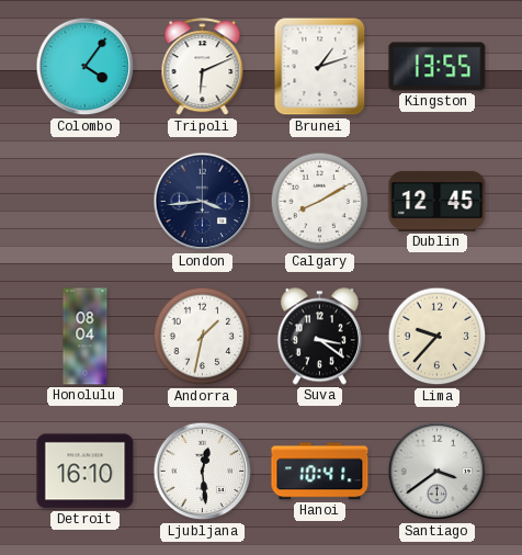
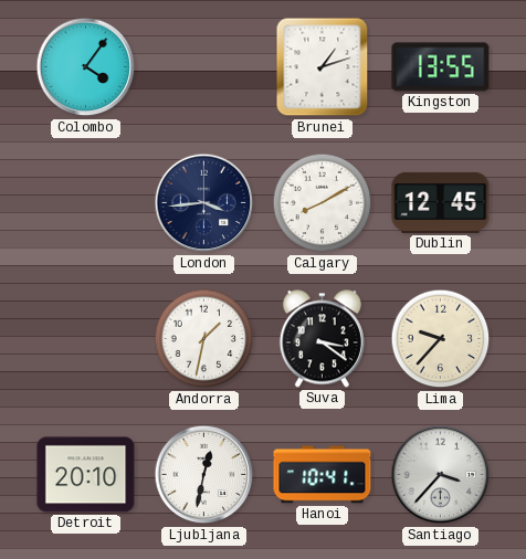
Tripoli: 6:11 -> none
Honolulu: 08:04 -> none
Detroit: 16:10 -> 20:10
Ljubljana: 12:29 -> 12:32
Santiago: 3:39 -> 3:37
